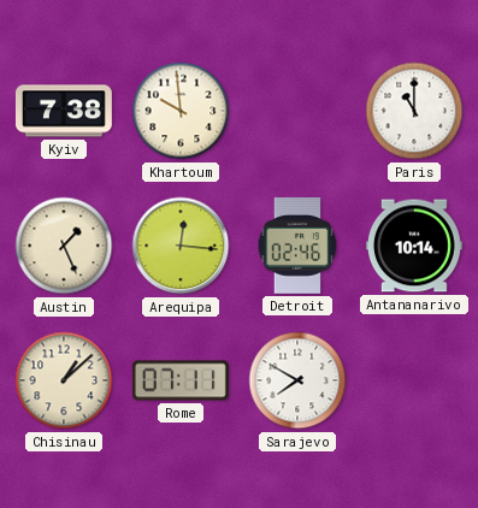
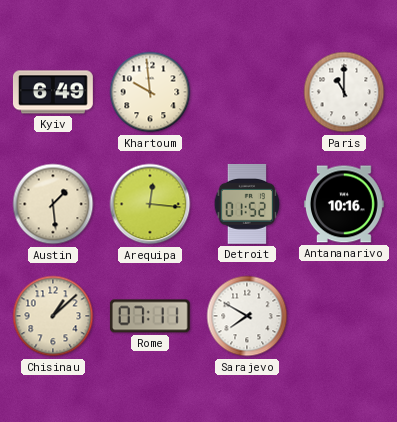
Kyiv: 7:38 -> 6:49
Austin: 1:26 -> 1:29
Detroit: 02:46 -> 01:52
Antananarivo: 10:14 -> 10:16
